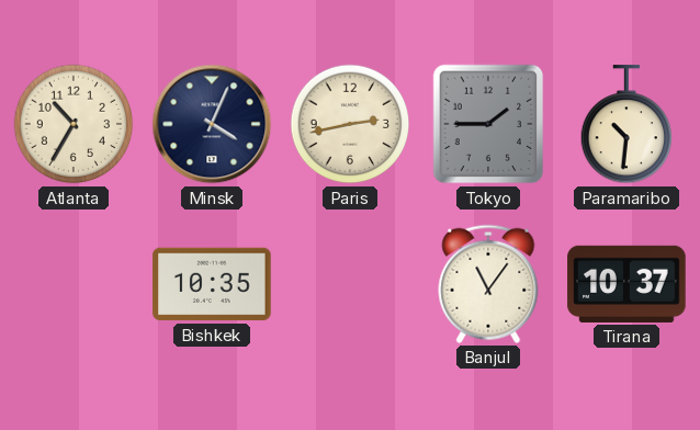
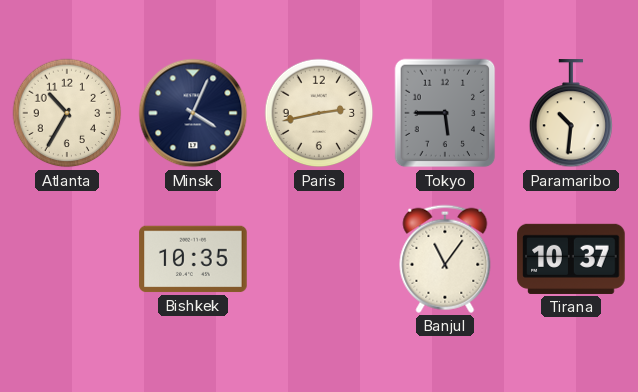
Tokyo: 1:45 -> 5:45
